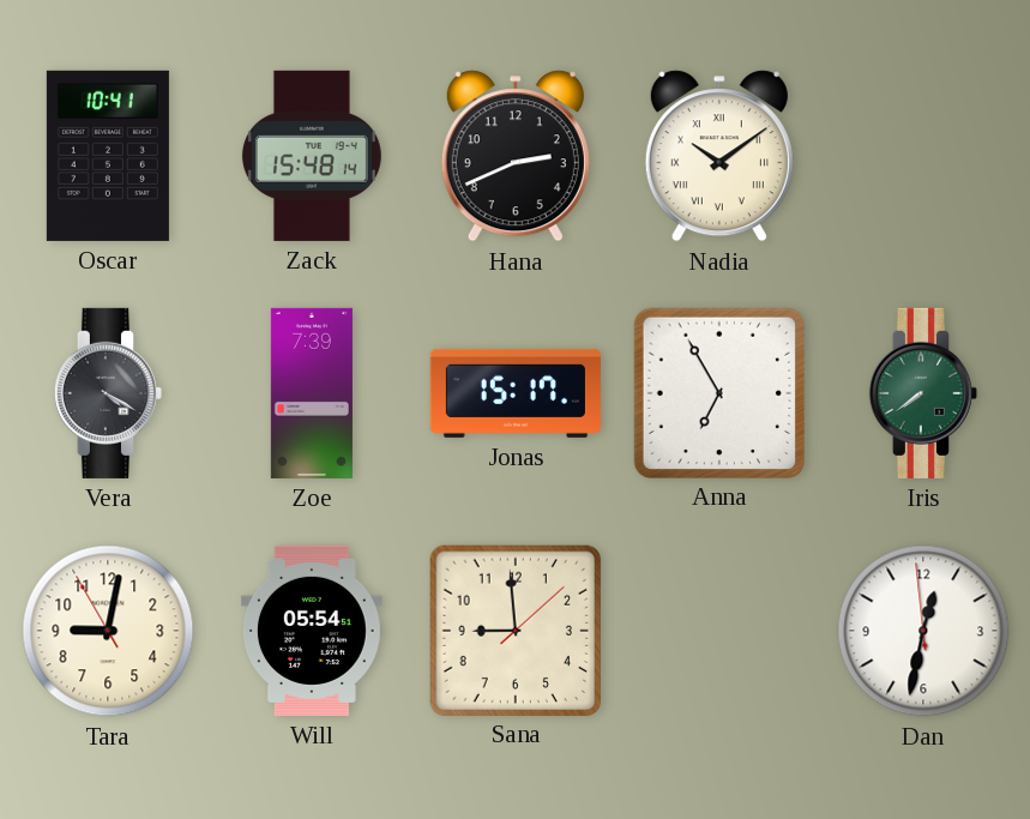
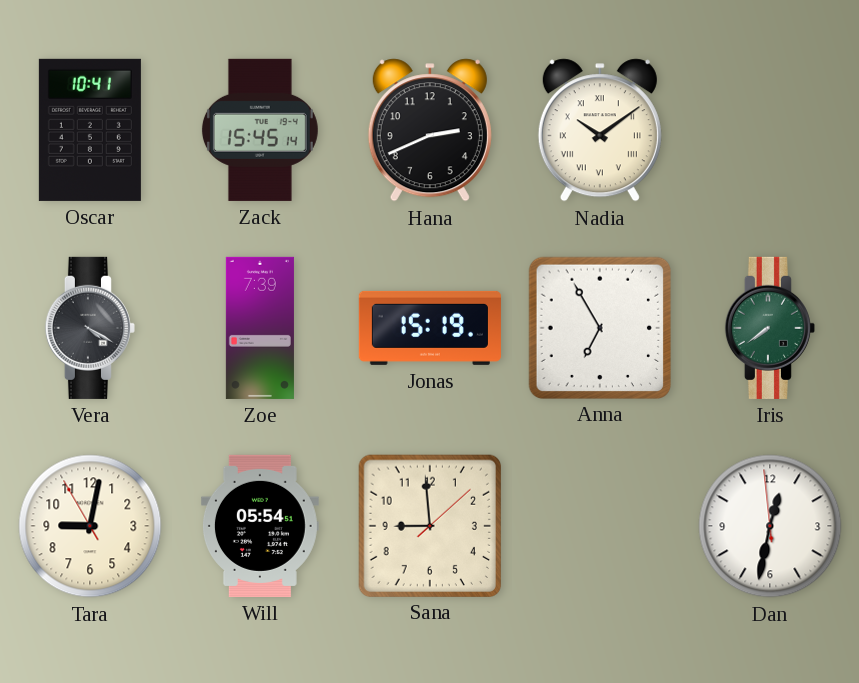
Zack: 15:48 -> 15:45
Jonas: 15:17 -> 15:19
